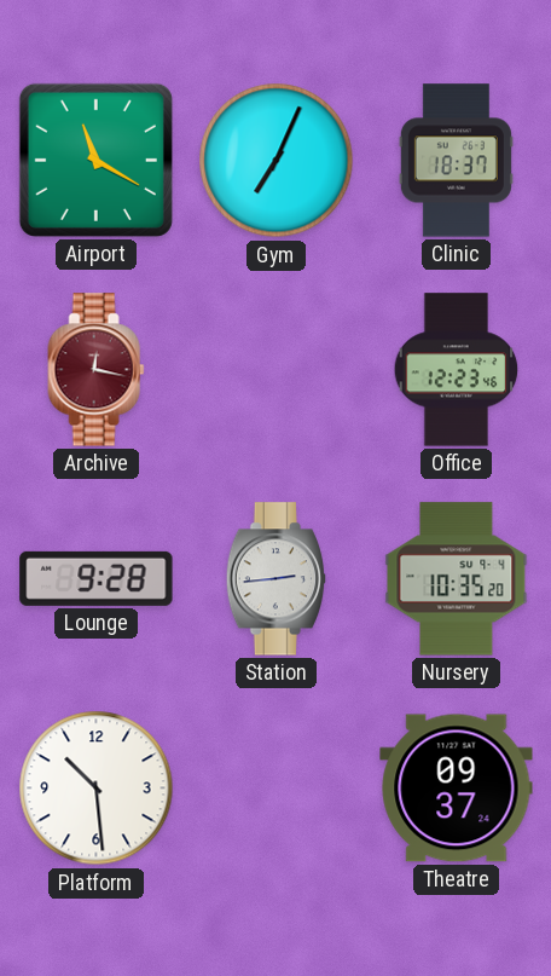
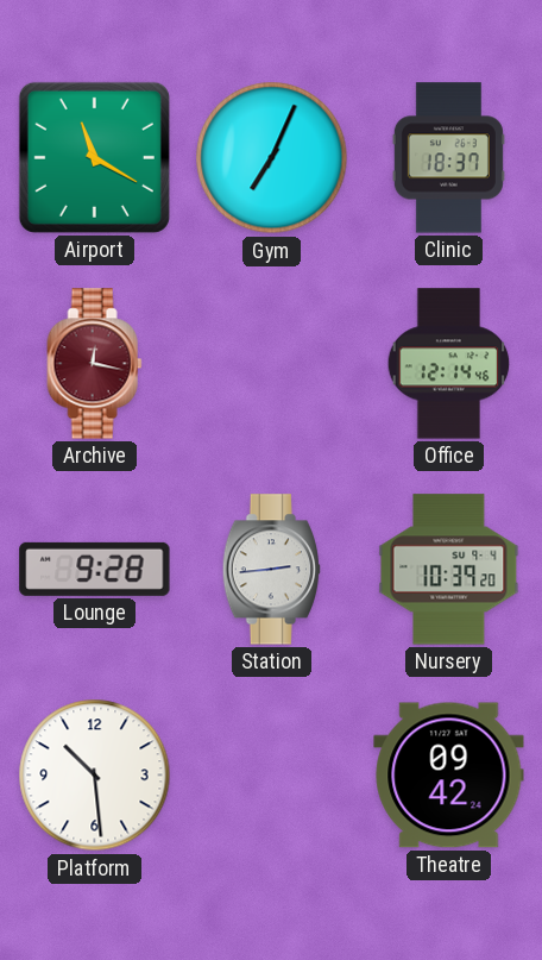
Office: 12:23 -> 12:14
Nursery: 10:35 -> 10:39
Theatre: 09:37 -> 09:42
